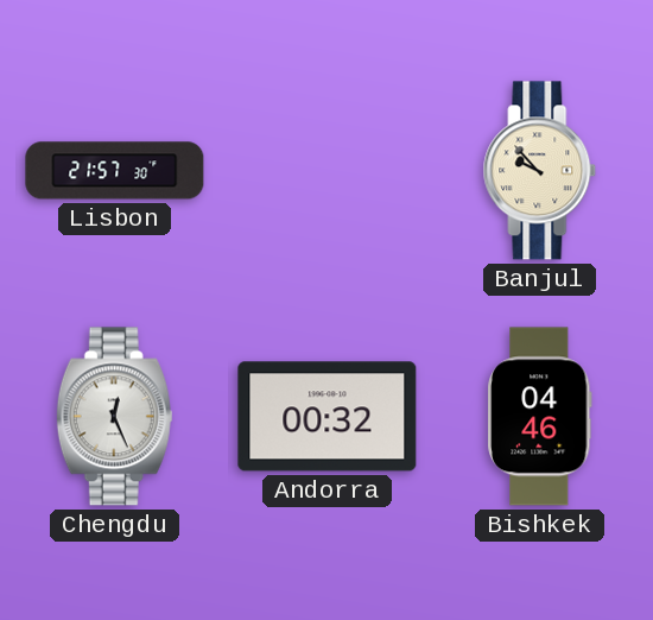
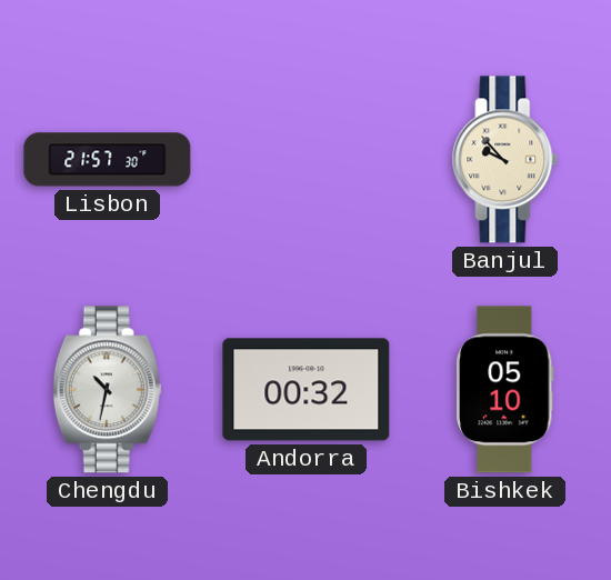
Chengdu: 12:26 -> 10:32
Bishkek: 04:46 -> 05:10
